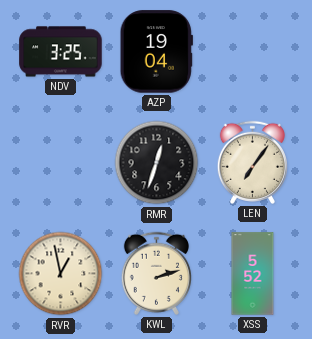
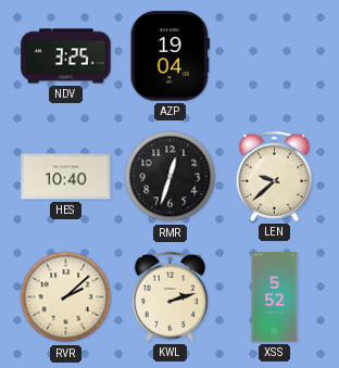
HES: none -> 10:40
LEN: 7:06 -> 9:38
RVR: 12:58 -> 2:08
